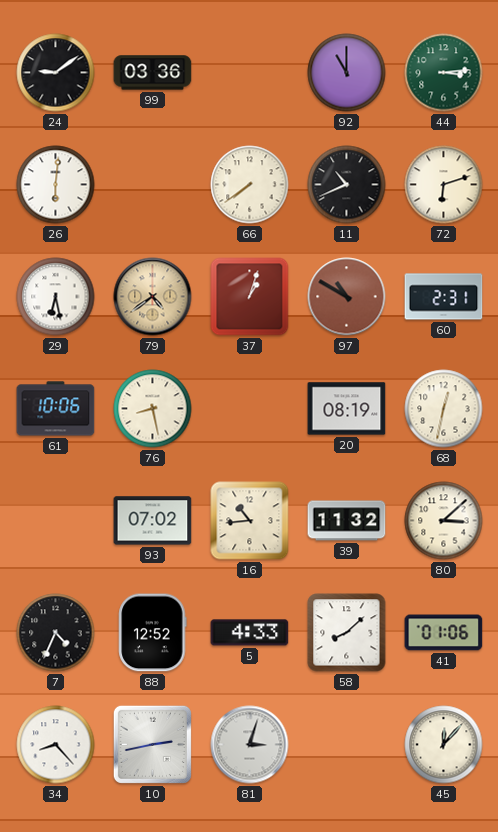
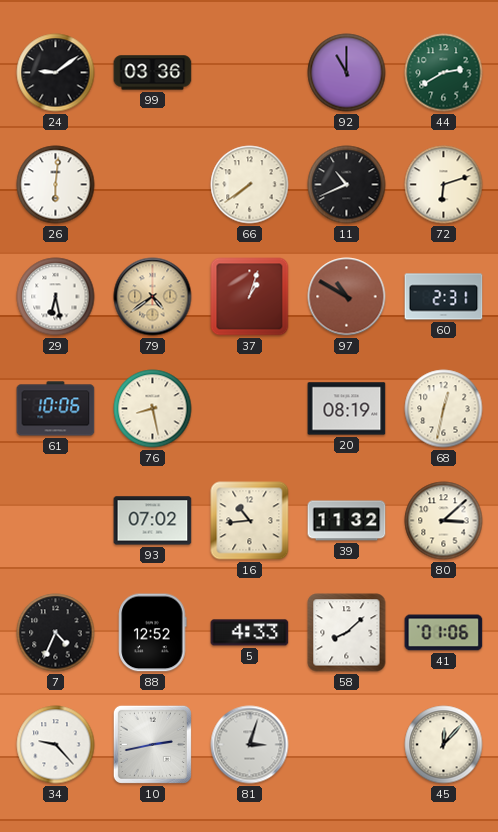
44: 3:14 -> 2:40
34: 8:23 -> 9:23
